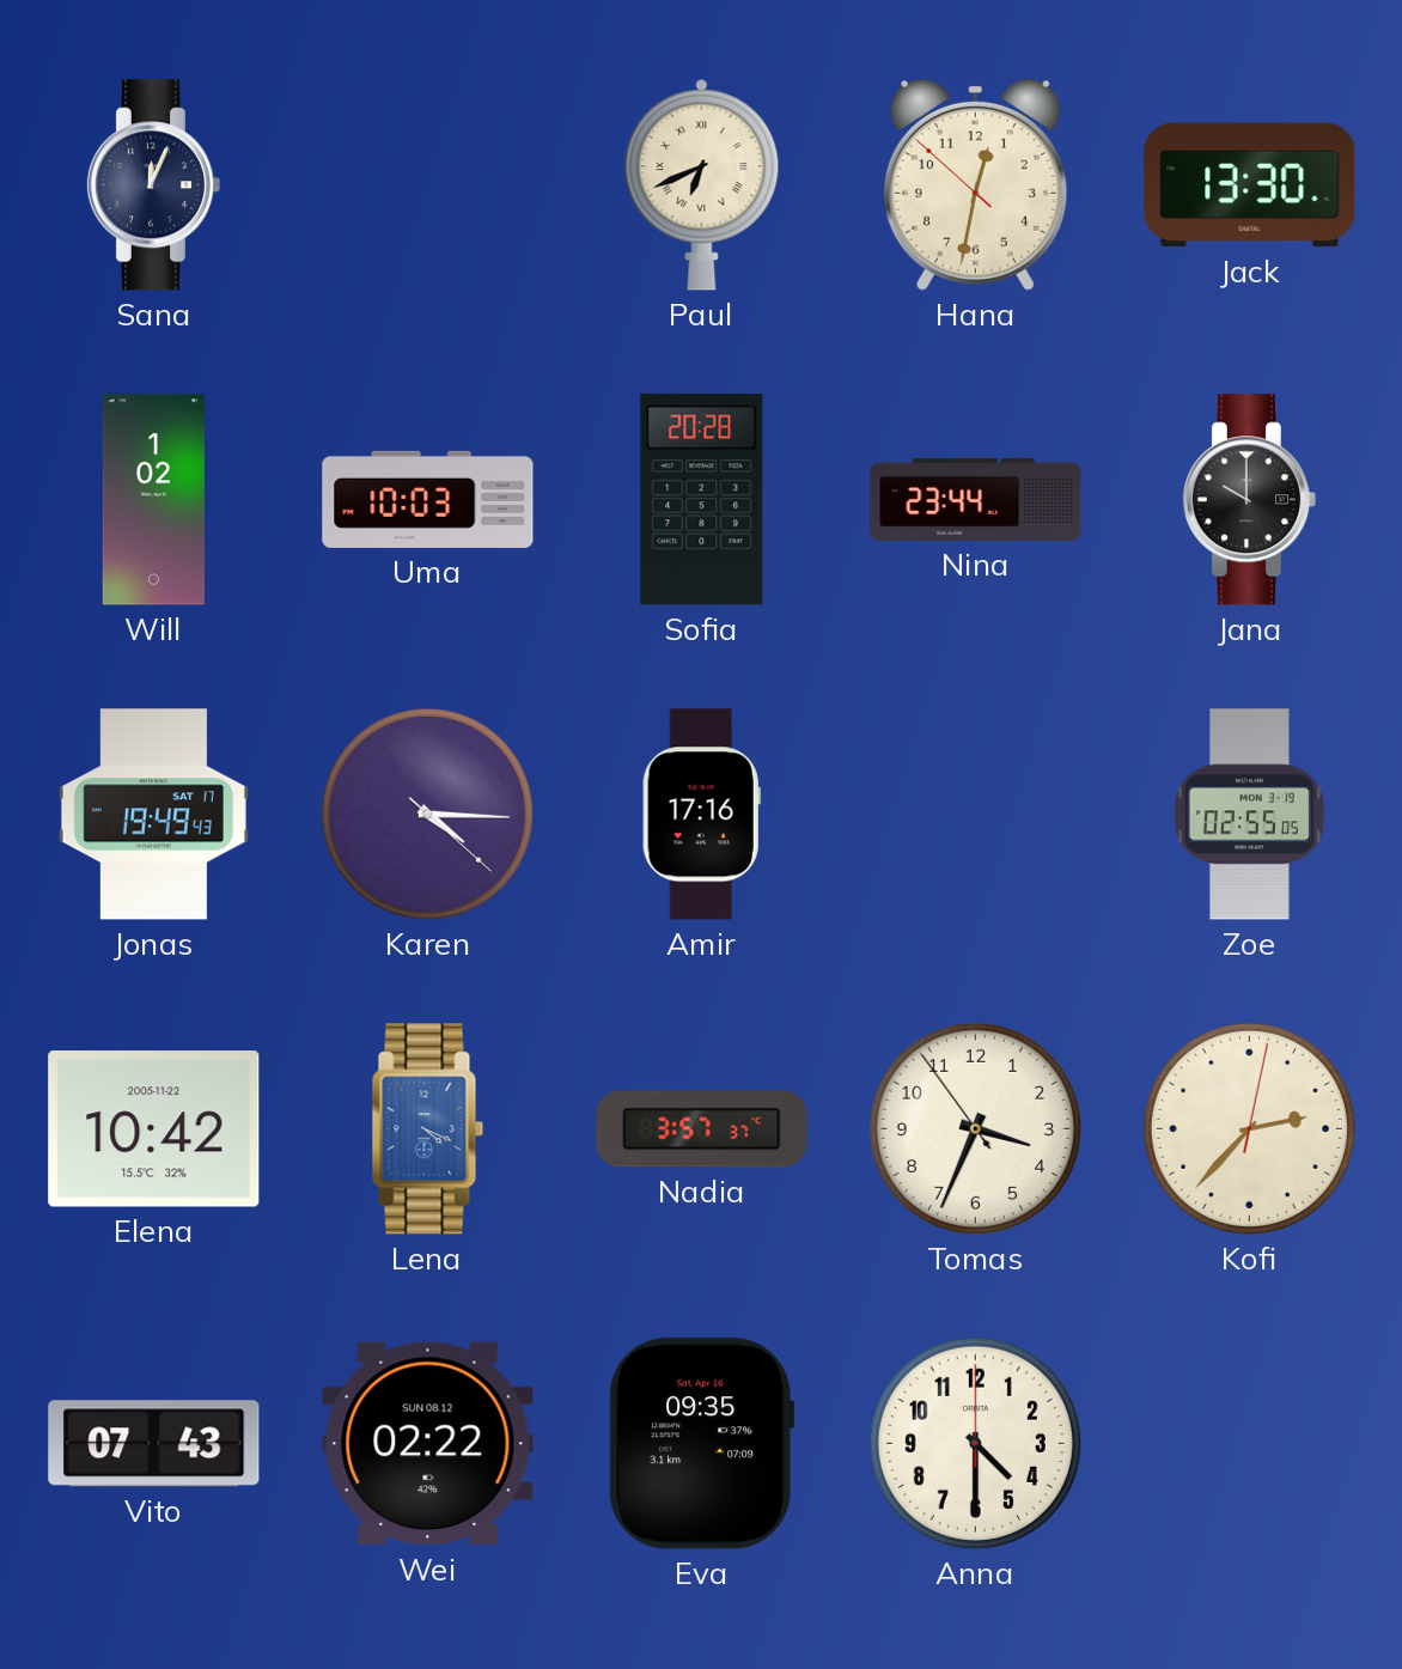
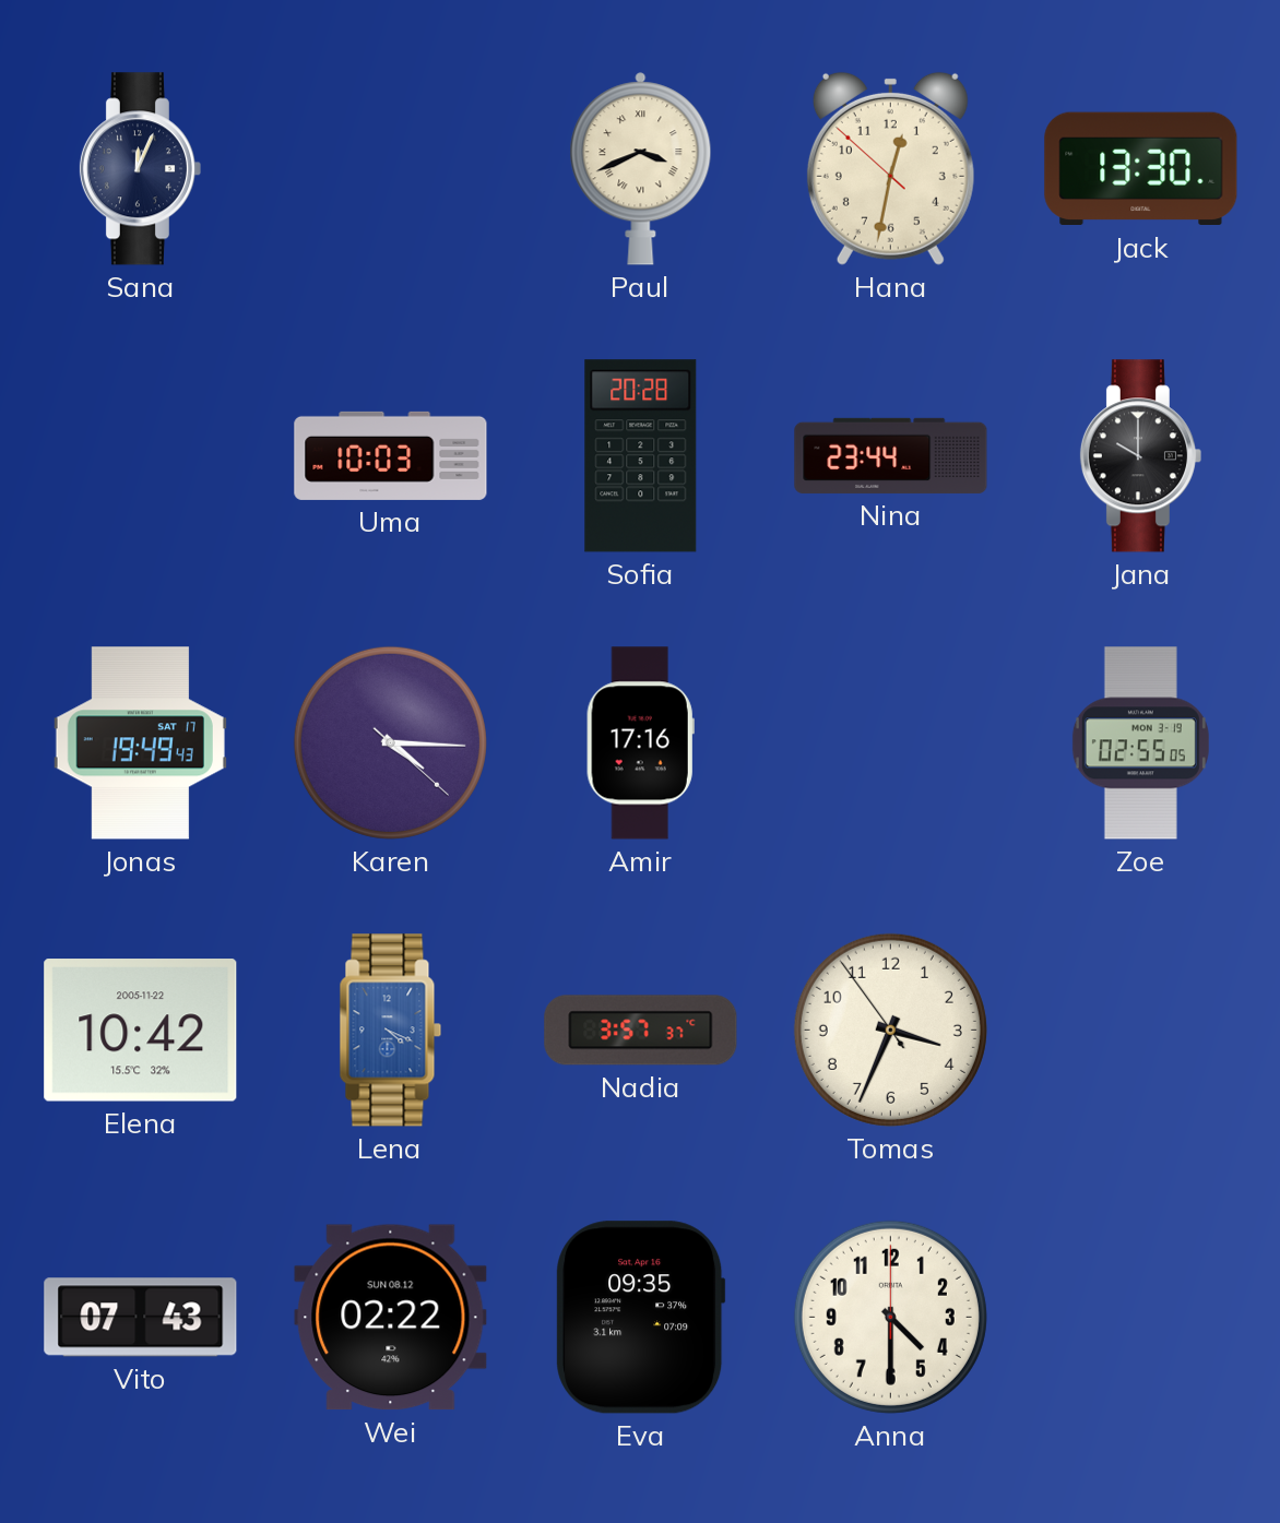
Paul: 6:41 -> 3:41
Will: 1:02 -> none
Kofi: 2:37 -> none
